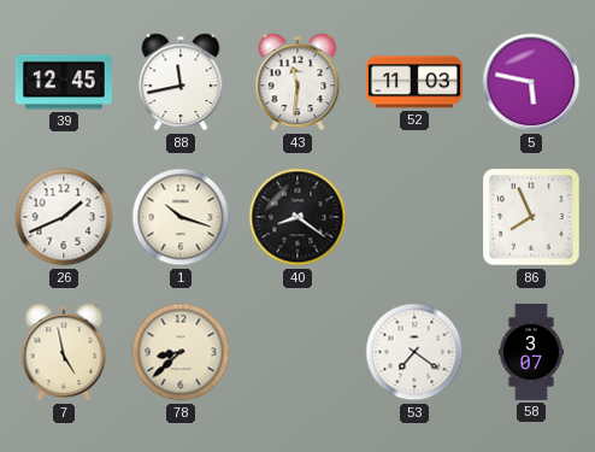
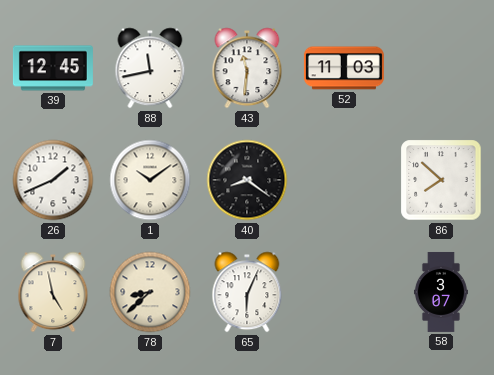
5: 5:47 -> none
1: 10:18 -> 10:09
86: 7:56 -> 7:52
65: none -> 6:04
53: 7:21 -> none
